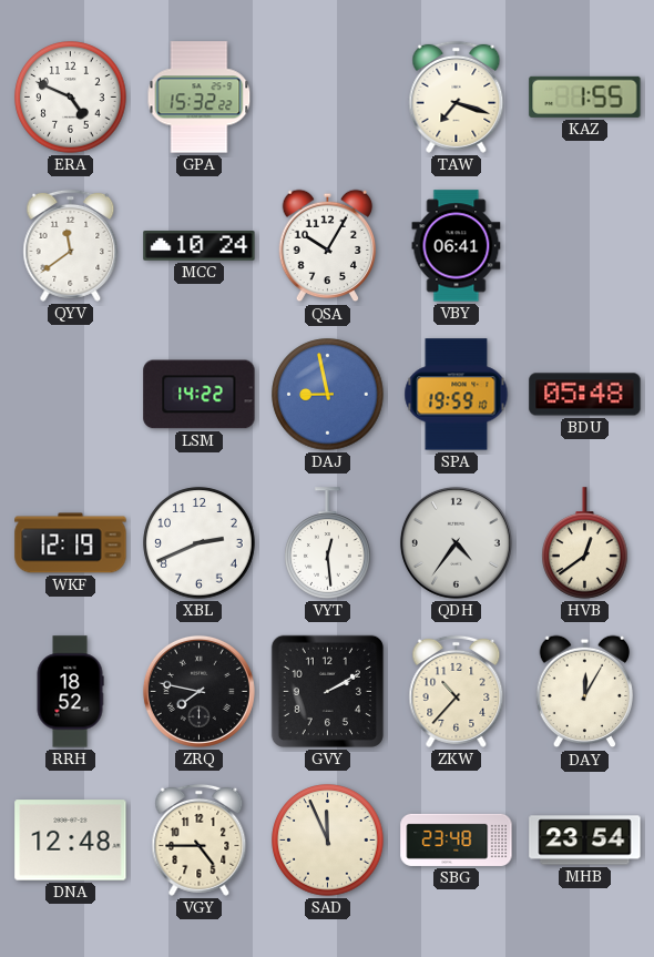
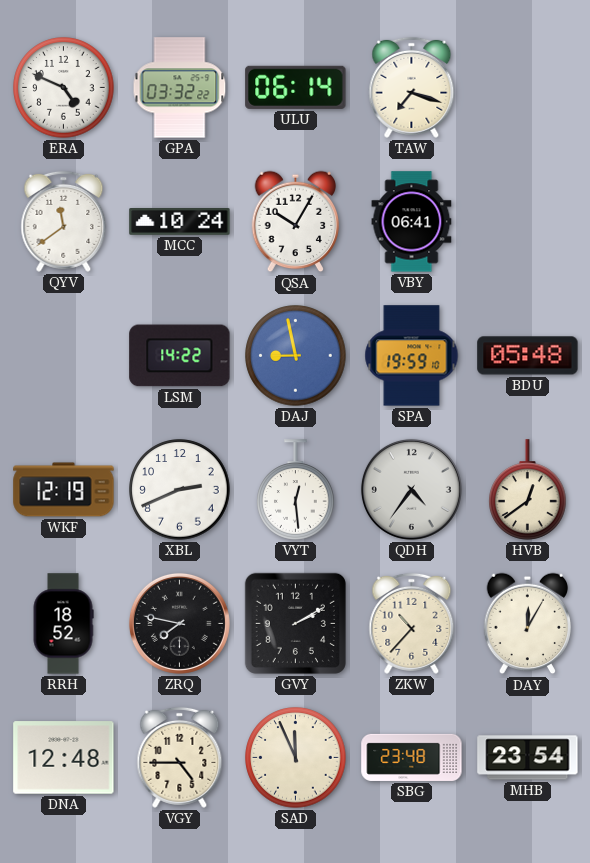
GPA: 15:32 -> 03:32
ULU: none -> 06:14
KAZ: 1:55 -> none
